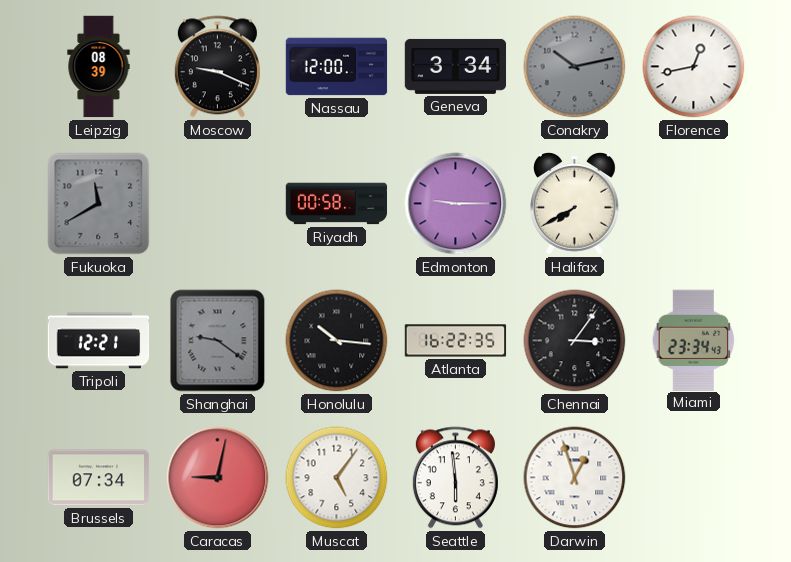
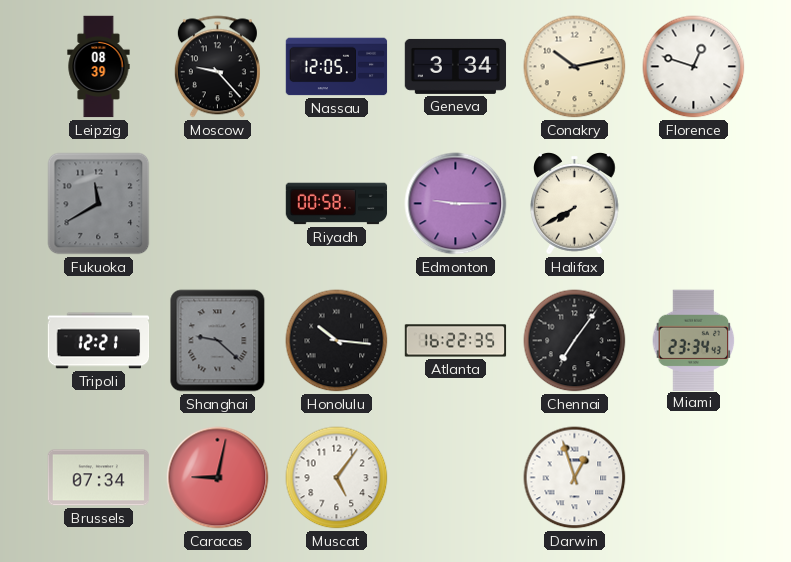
Moscow: 9:19 -> 9:23
Nassau: 12:00 -> 12:05
Conakry dial: grey -> cream
Florence: 12:43 -> 12:48
Shanghai: 9:21 -> 9:22
Chennai: 3:06 -> 7:06
Seattle: 5:59 -> none
